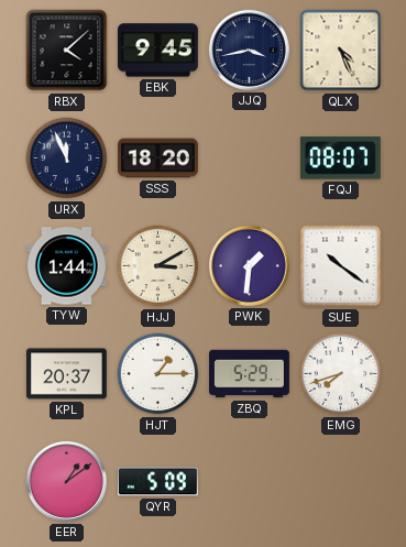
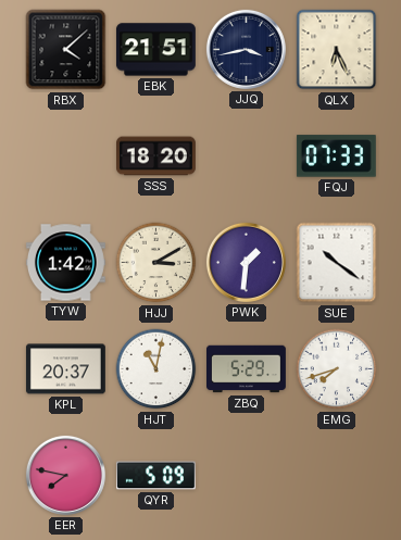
EBK: 9:45 -> 21:51
QLX: 4:26 -> 6:26
URX: 11:56 -> none
FQJ: 08:07 -> 07:33
TYW: 1:44 -> 1:42
HJT: 1:15 -> 11:02
EER: 1:09 -> 7:47
